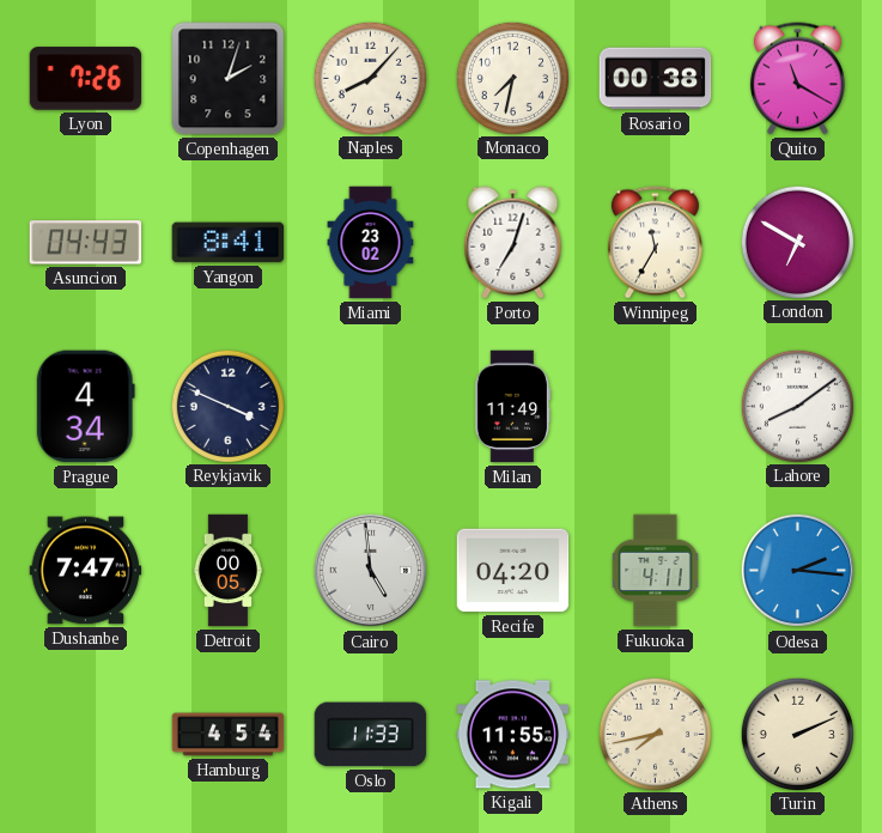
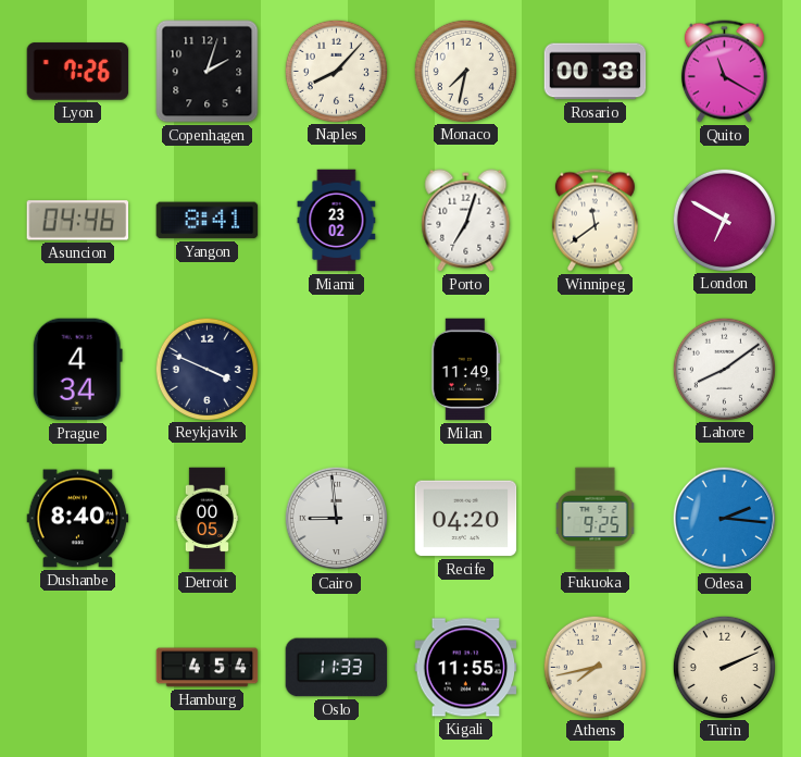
Asuncion: 04:43 -> 04:46
Winnipeg: 11:35 -> 11:39
Dushanbe: 7:47 -> 8:40
Cairo: 4:59 -> 8:59
Fukuoka: 4:11 -> 9:25
